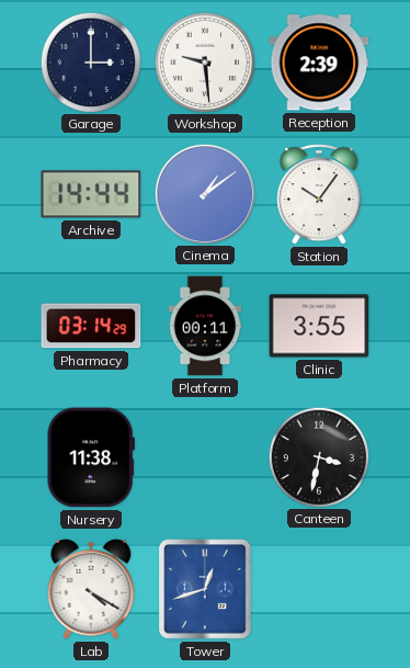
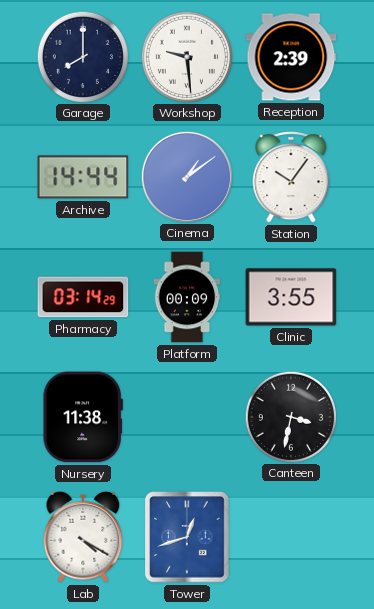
Garage: 3:00 -> 8:00
Platform: 00:11 -> 00:09
